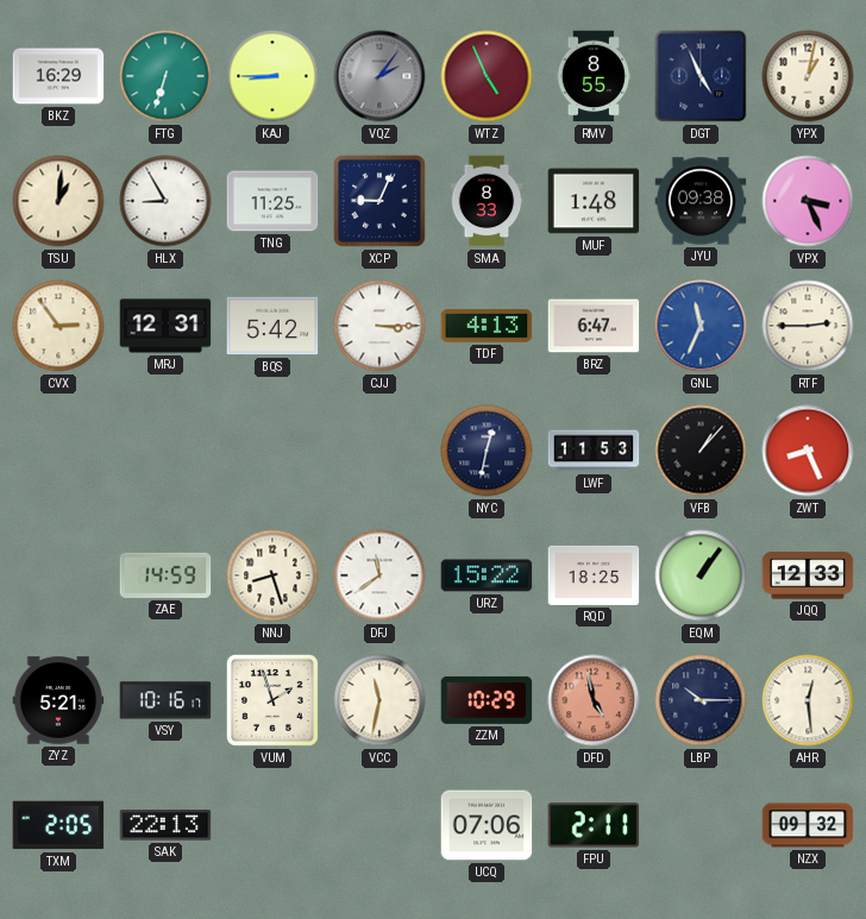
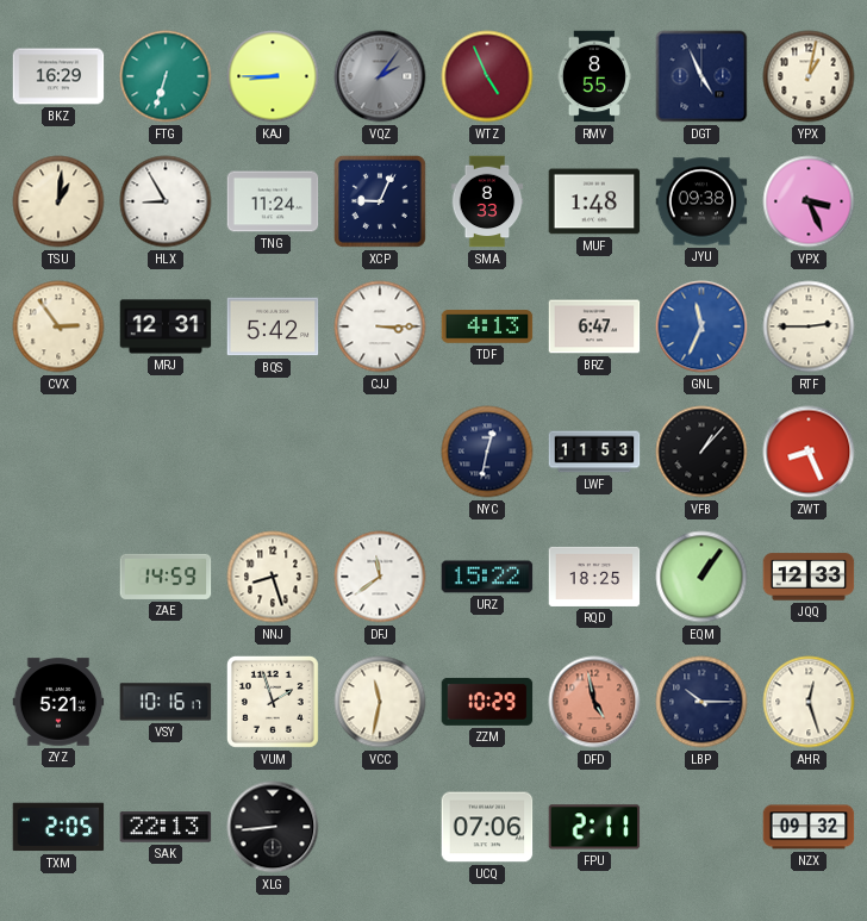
TNG: 11:25 -> 11:24
AHR: 12:29 -> 12:27
XLG: none -> 8:44
